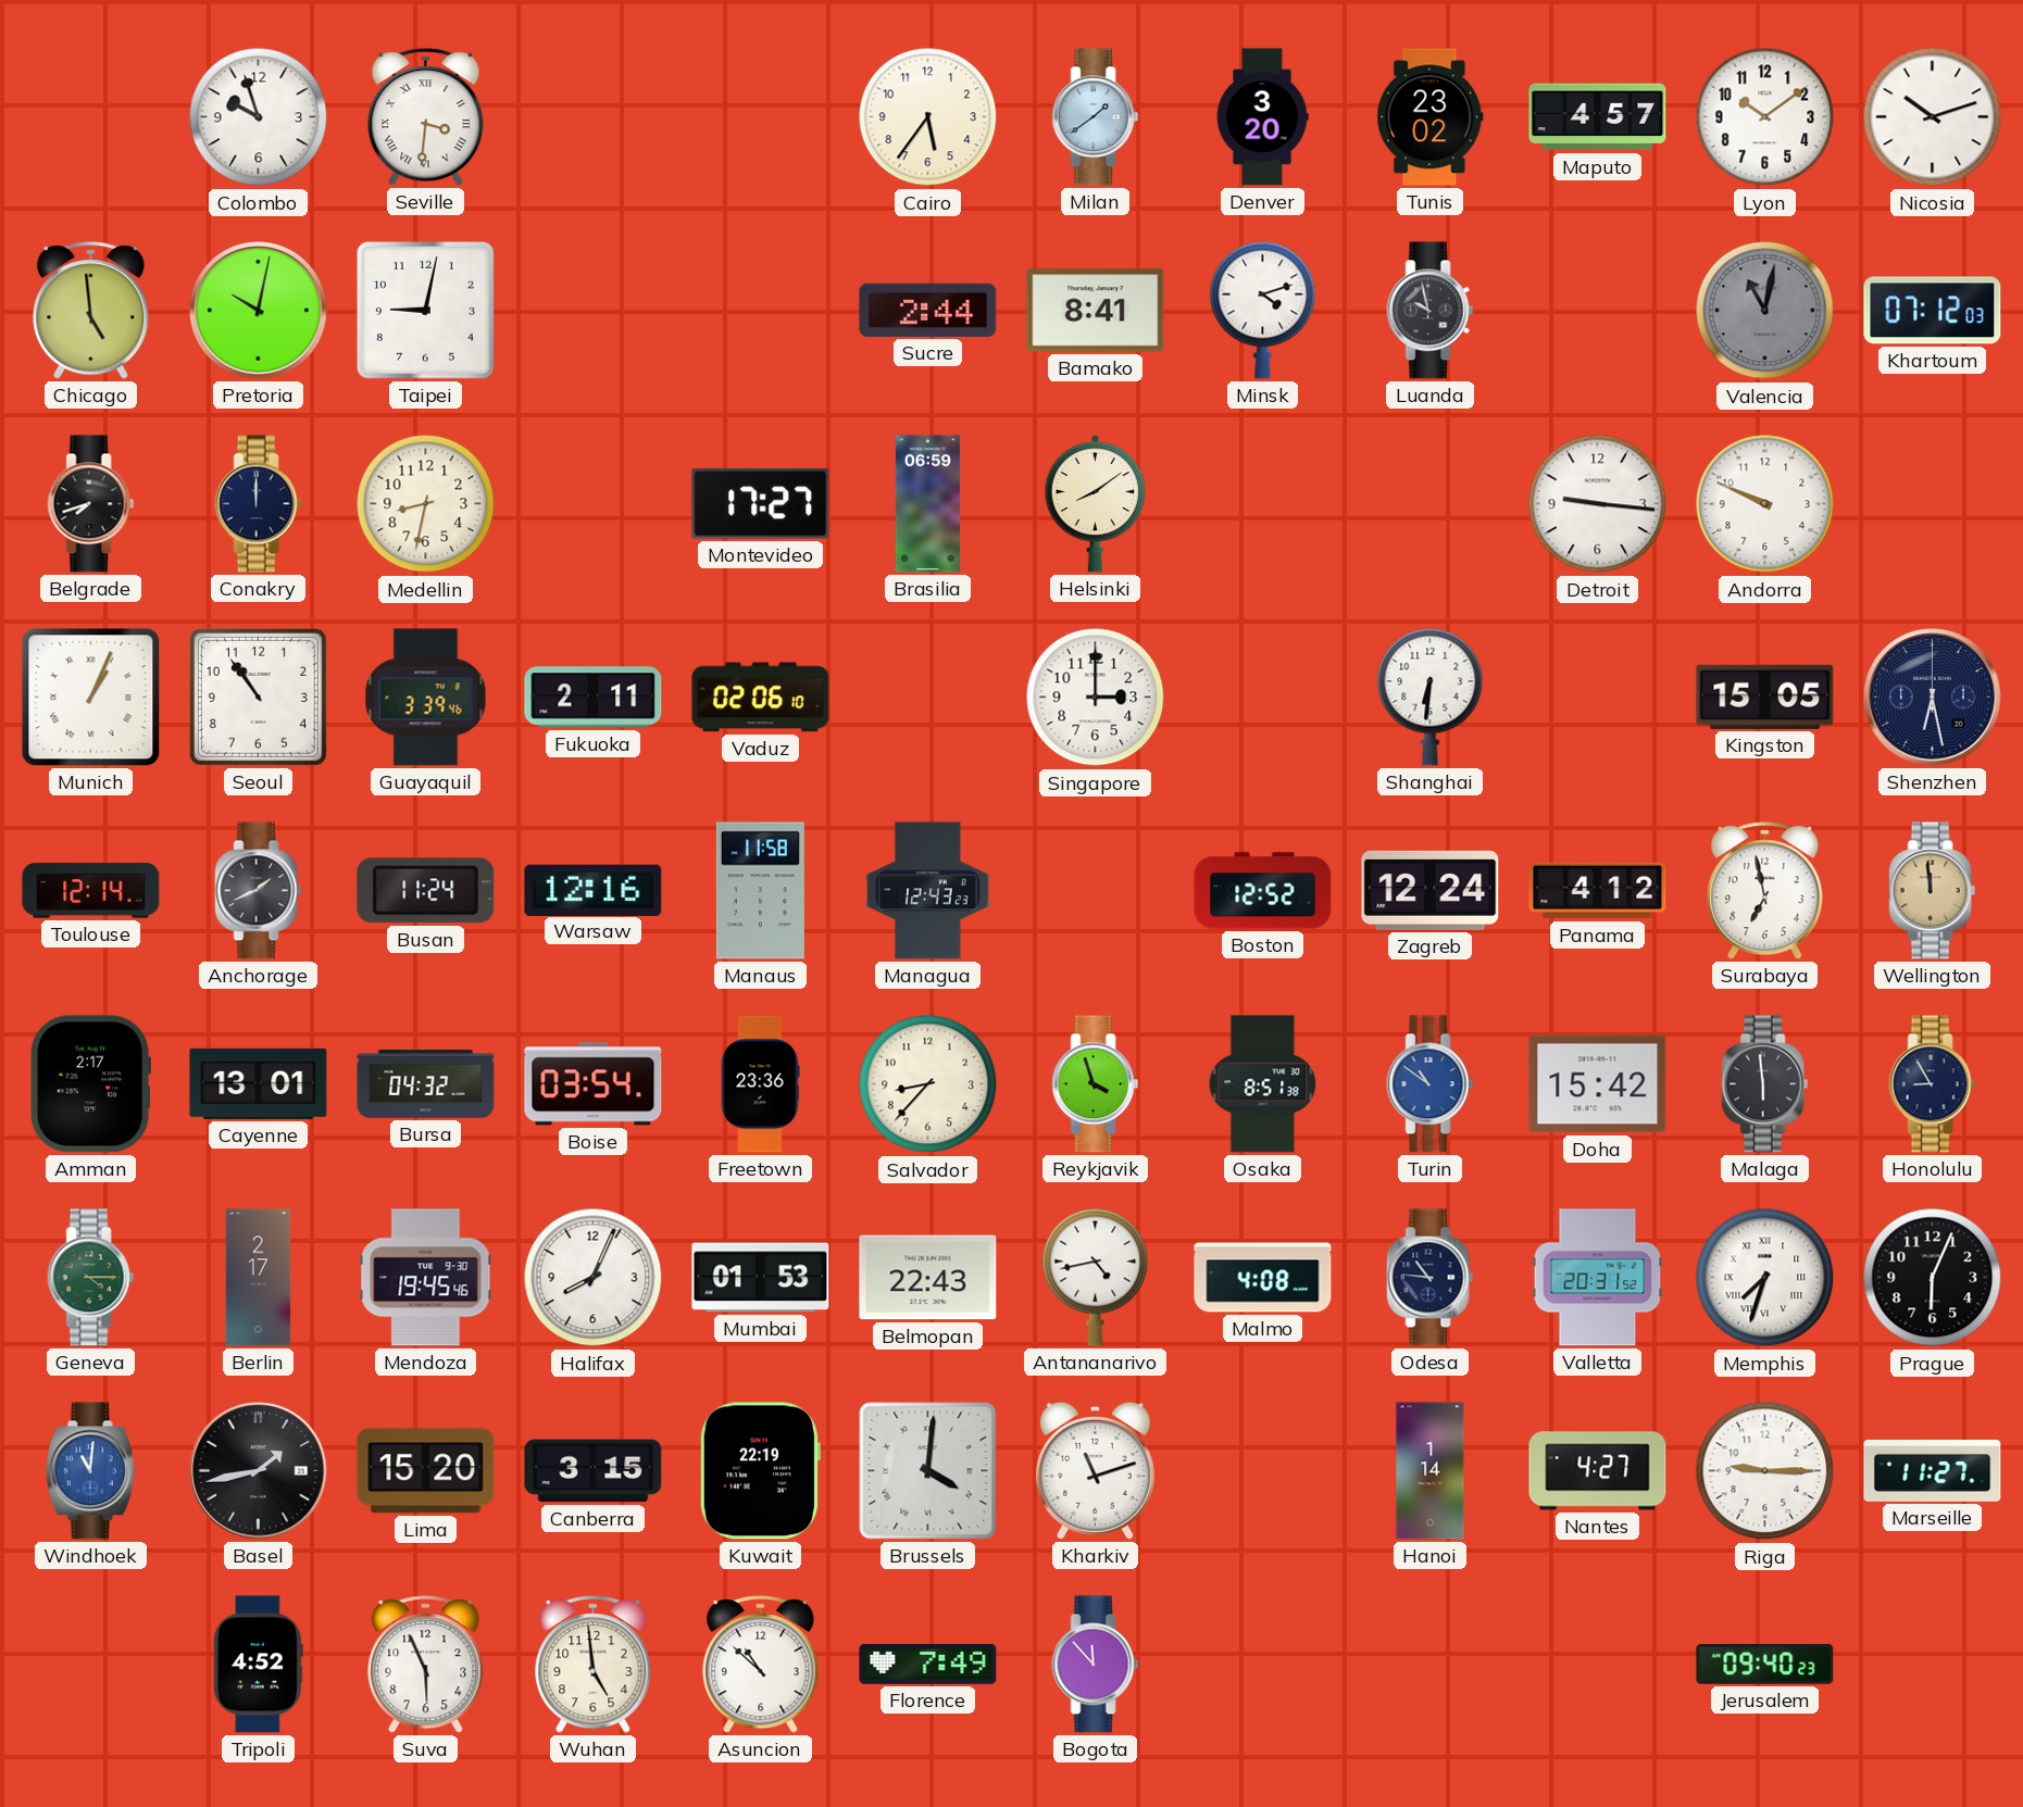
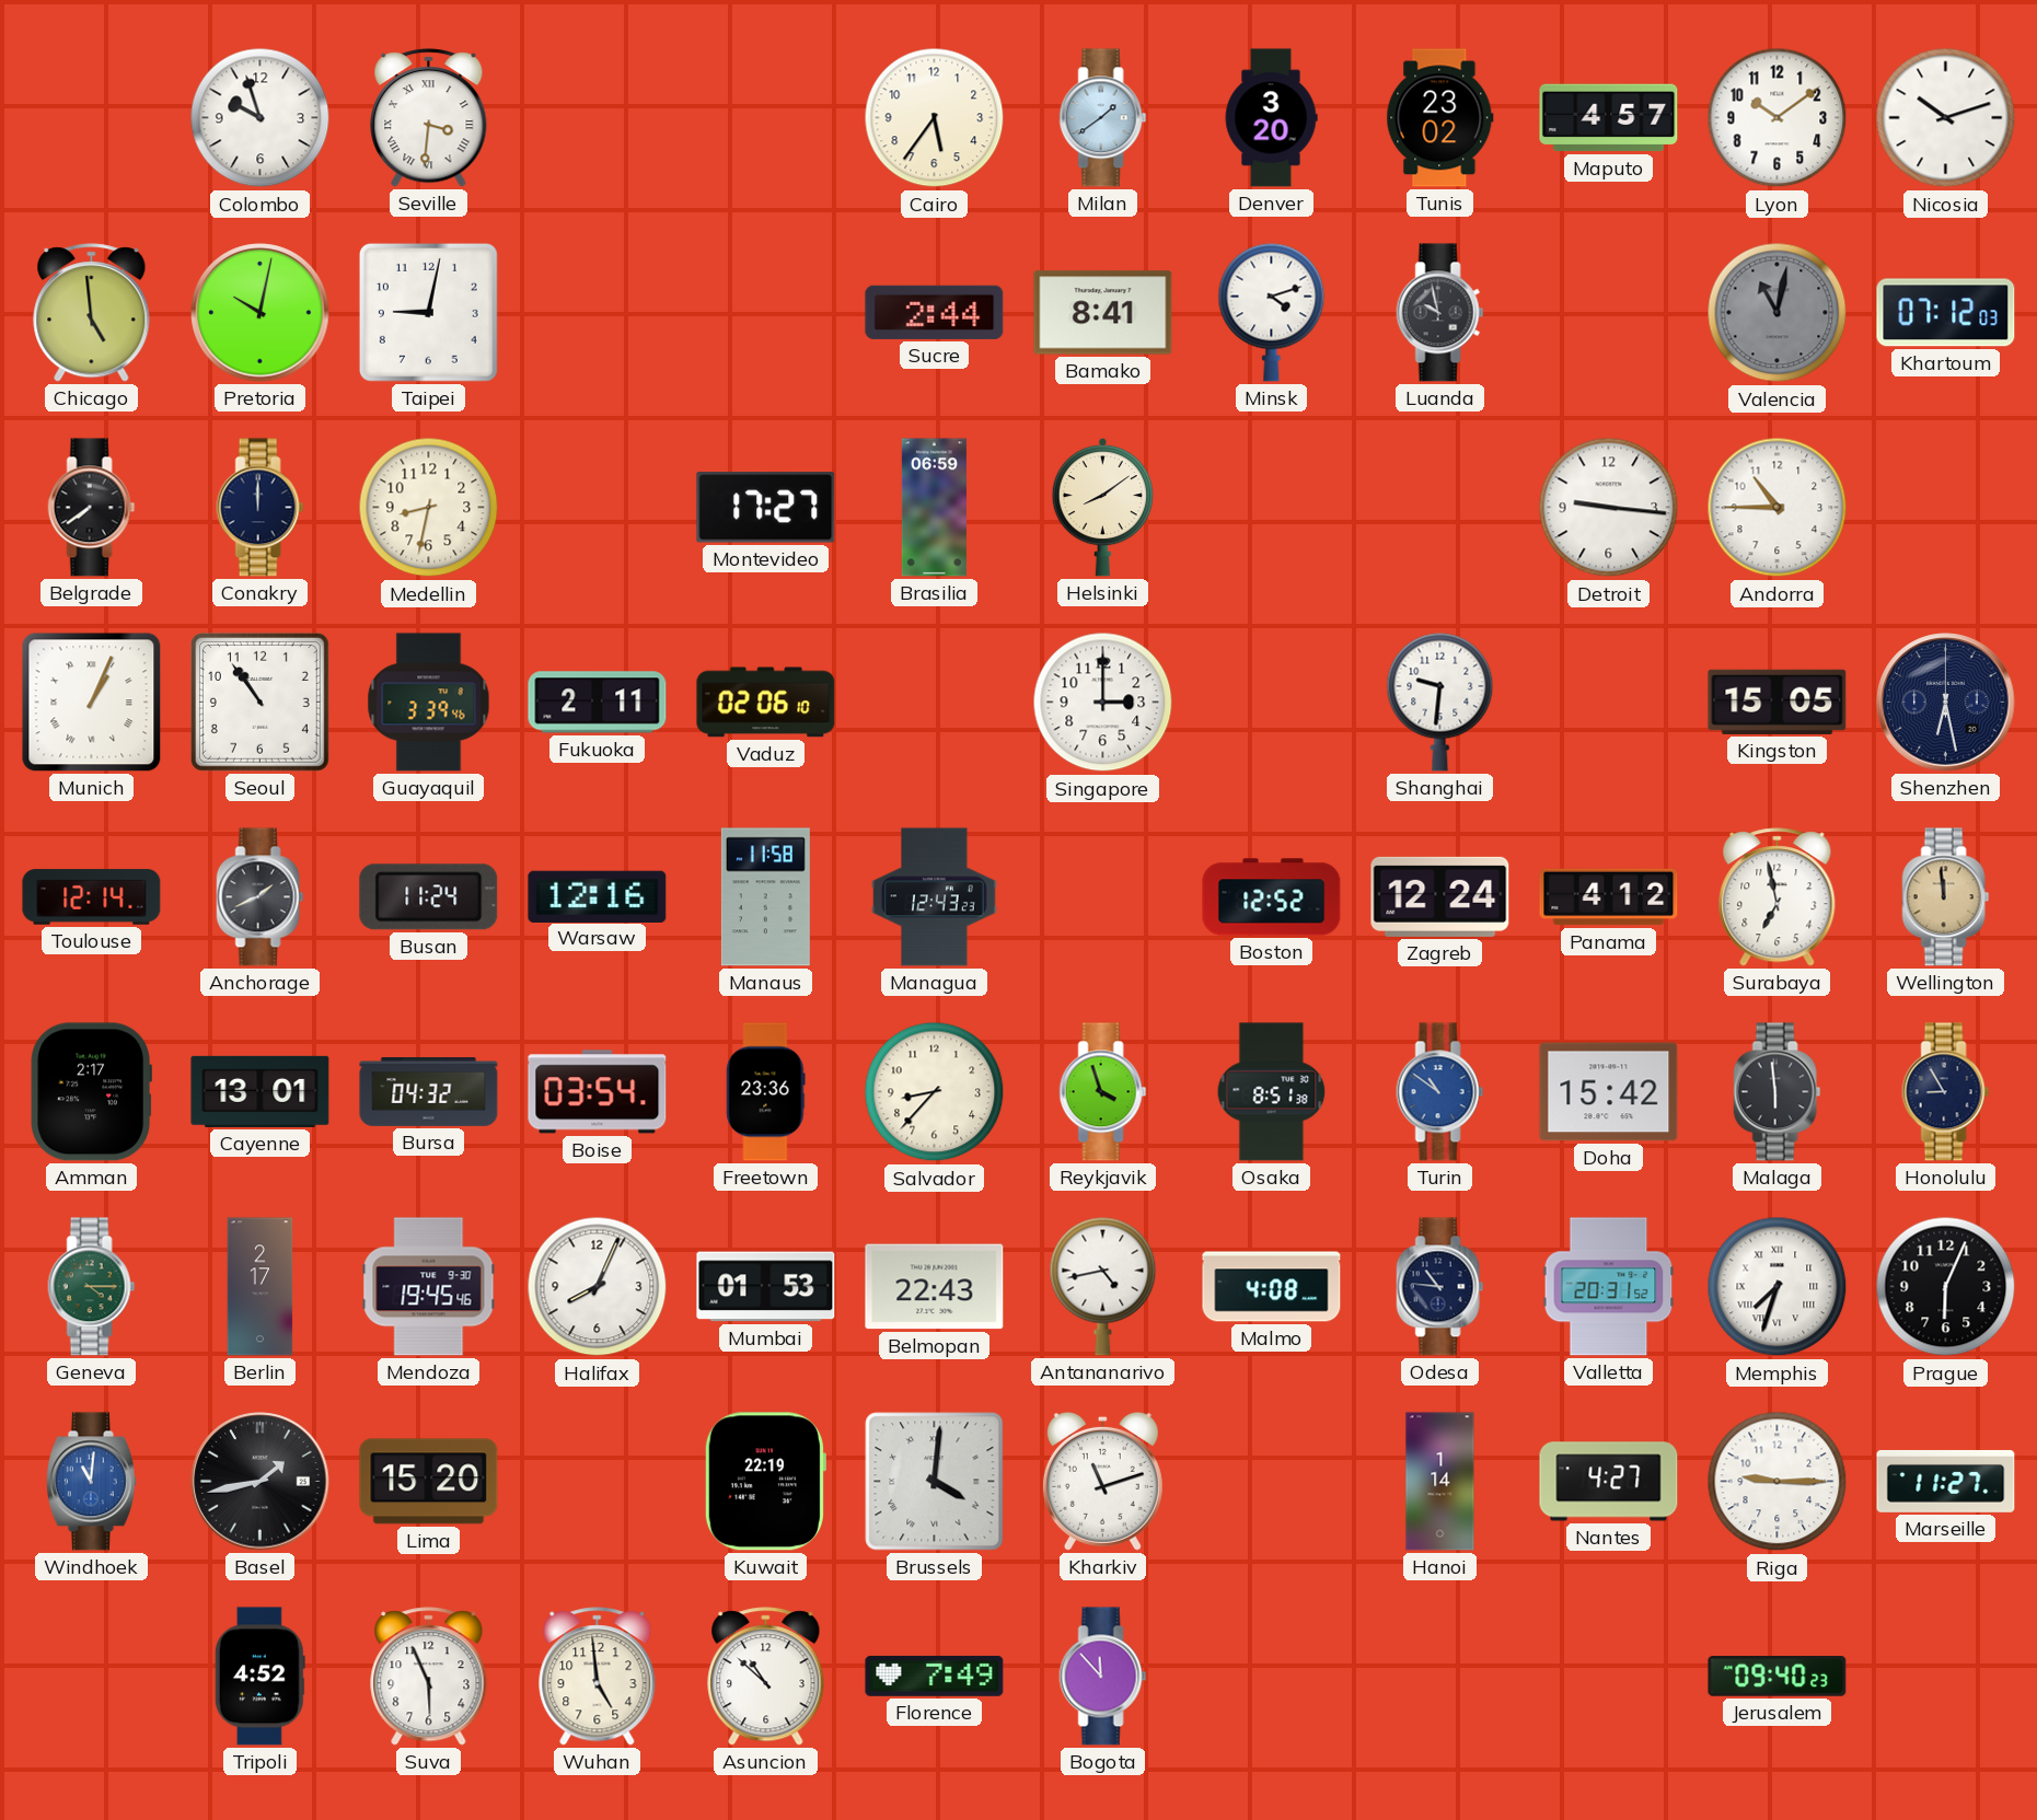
Belgrade: 7:42 -> 7:39
Andorra: 9:49 -> 10:45
Shanghai: 6:31 -> 9:31
Canberra: 3:15 -> none
